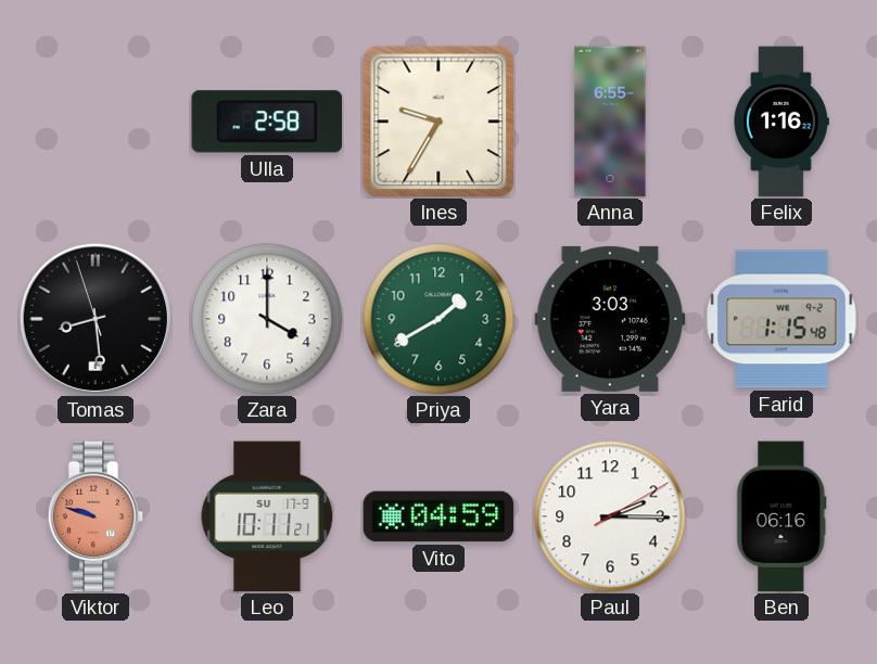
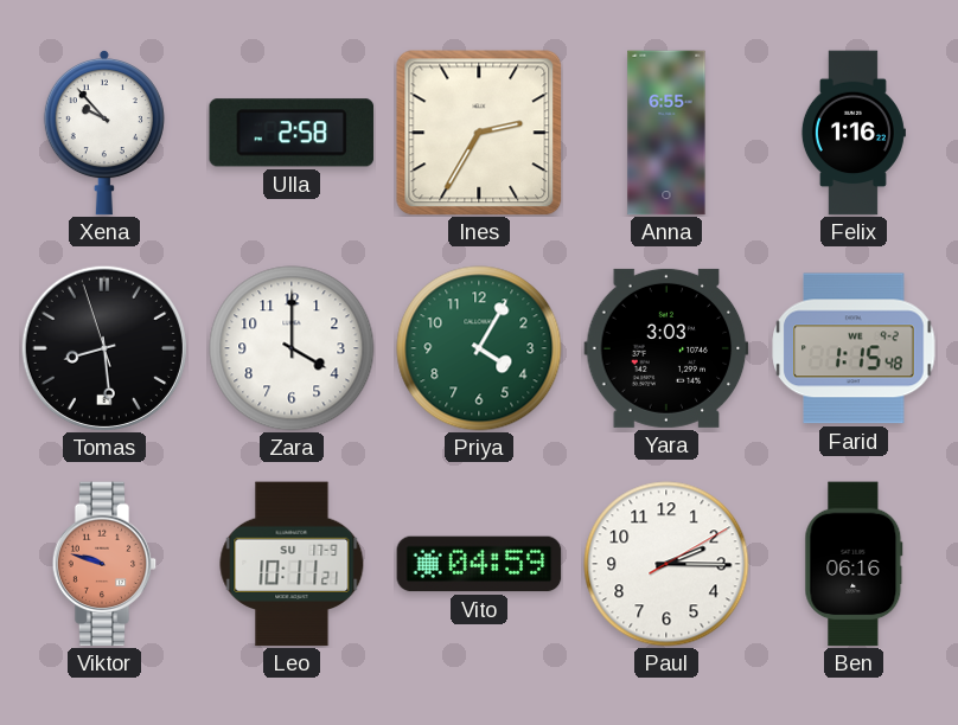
Xena: none -> 9:53
Ines: 9:35 -> 2:35
Priya: 1:40 -> 4:05
